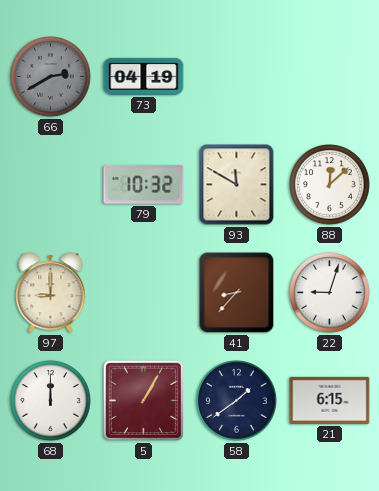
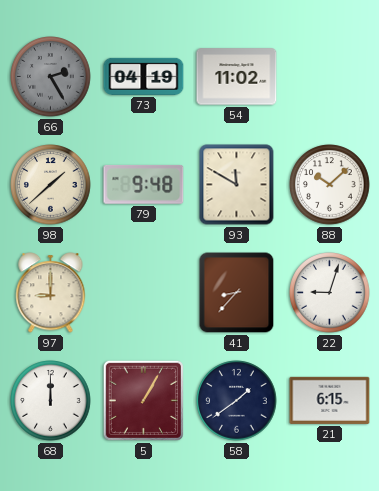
66: 2:40 -> 2:25
54: none -> 11:02
98: none -> 1:38
79: 10:32 -> 9:48
88: 12:08 -> 10:08
